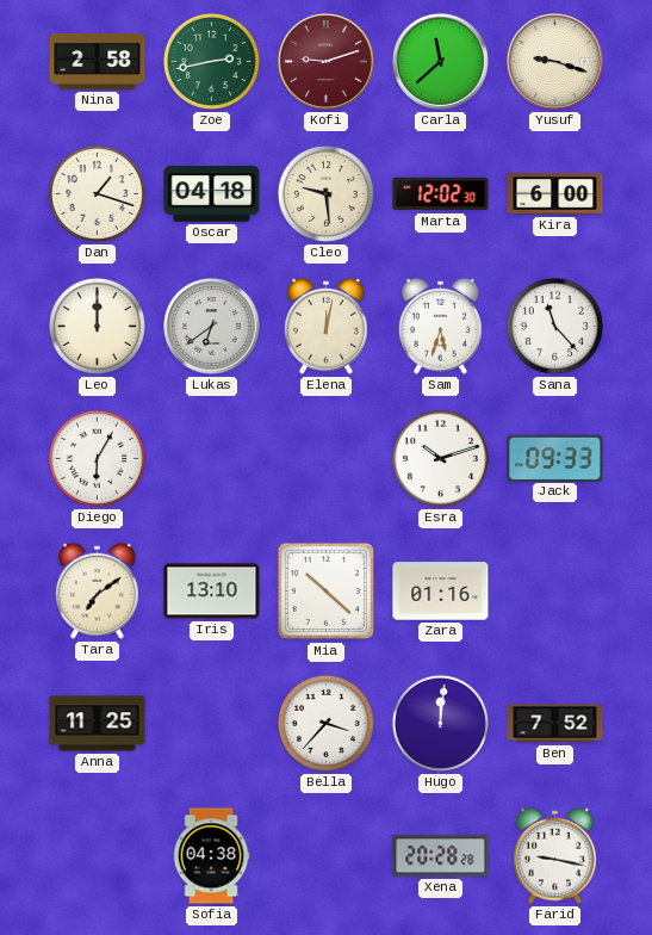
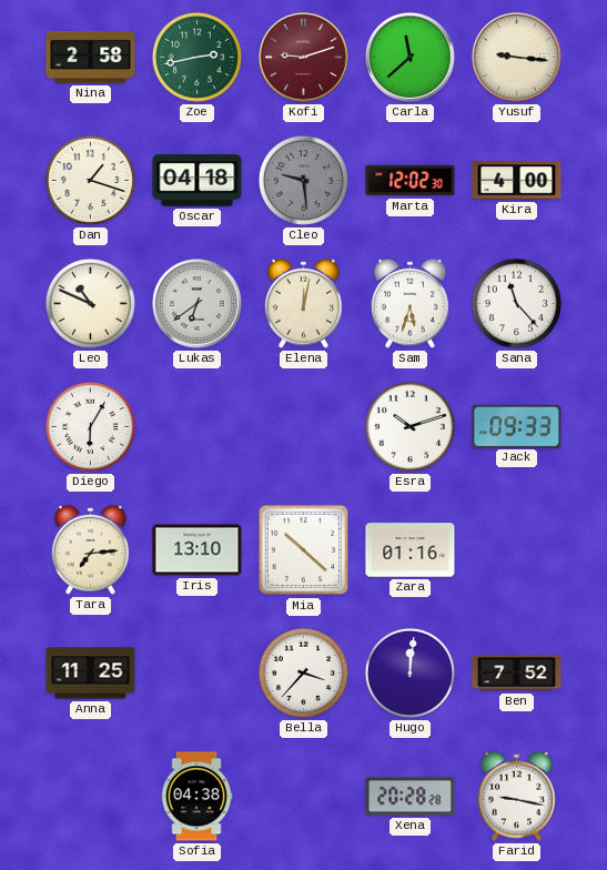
Yusuf: 9:18 -> 9:16
Cleo dial: cream -> grey
Kira: 6:00 -> 4:00
Leo: 12:00 -> 10:49
Tara: 7:09 -> 7:14
